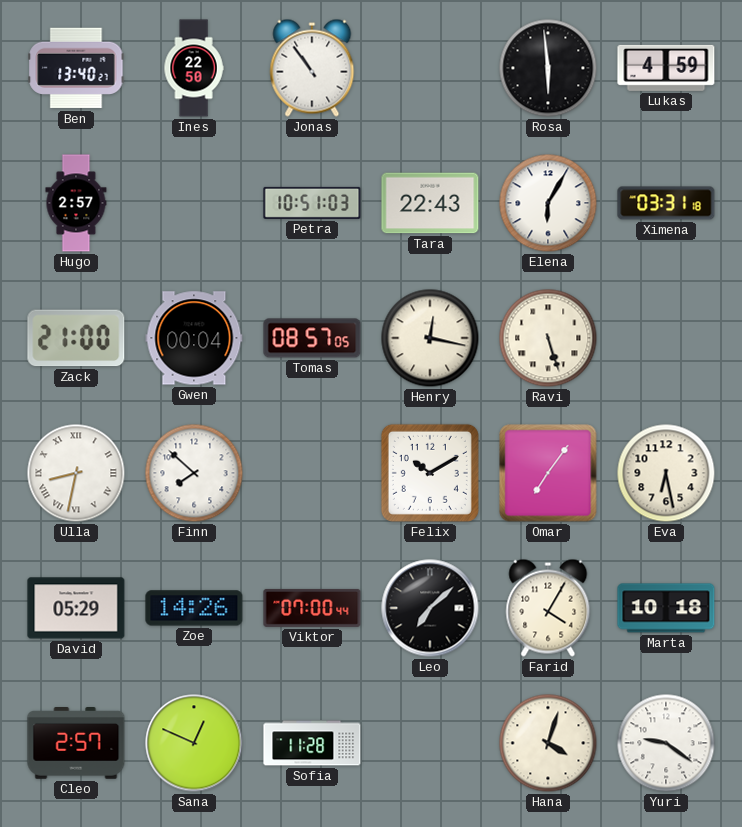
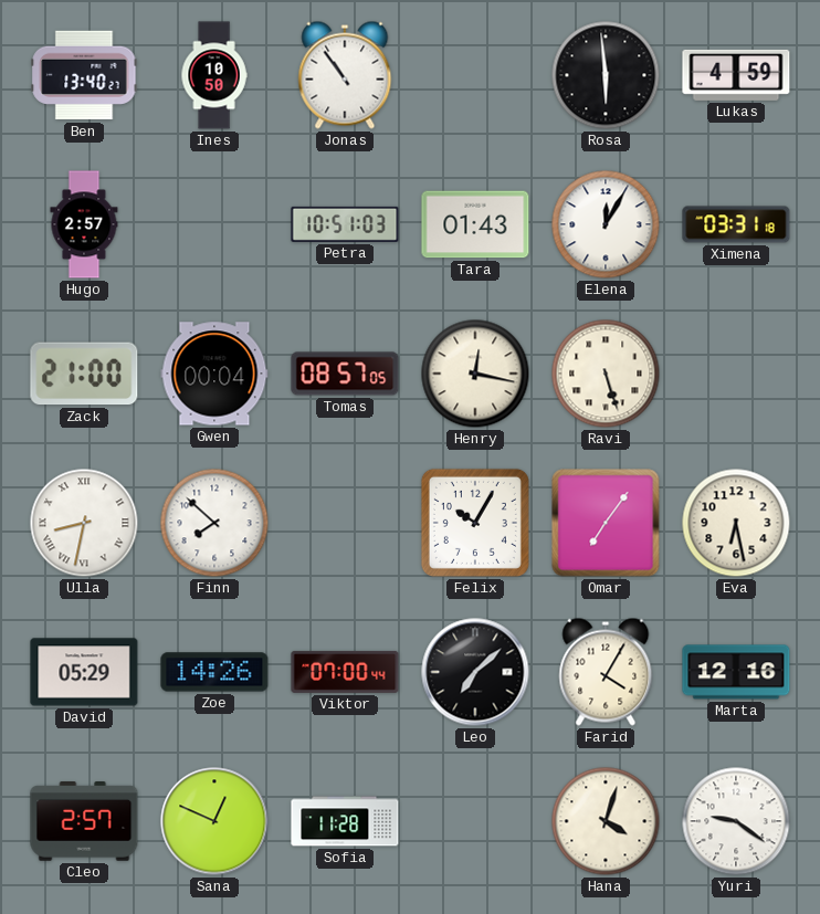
Ines: 22:50 -> 10:50
Tara: 22:43 -> 01:43
Elena: 6:05 -> 12:05
Felix: 10:10 -> 10:05
Marta: 10:18 -> 12:16
